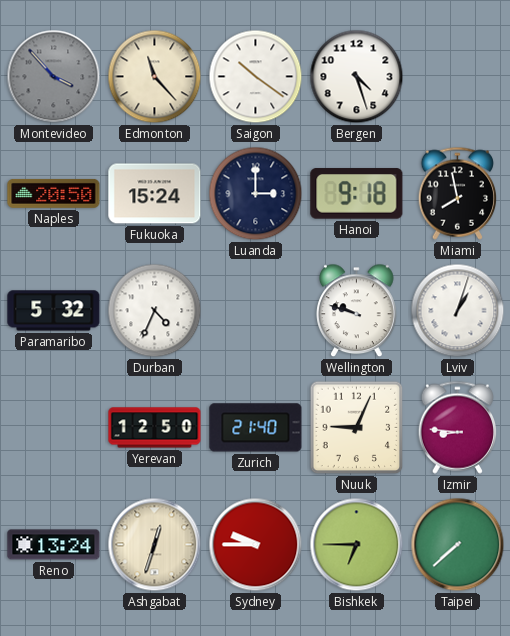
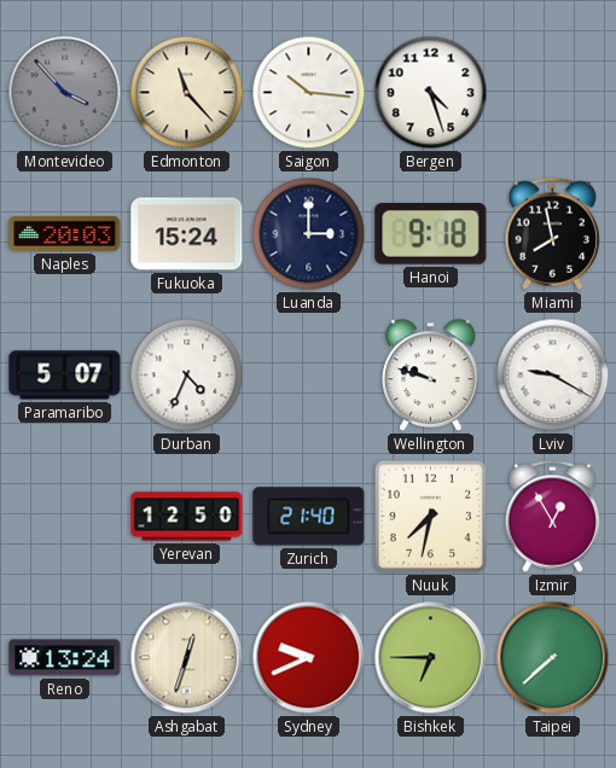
Saigon: 10:21 -> 10:16
Naples: 20:50 -> 20:03
Paramaribo: 5:32 -> 5:07
Lviv: 1:03 -> 9:20
Nuuk: 9:04 -> 7:32
Izmir: 8:46 -> 12:55
Sydney: 9:45 -> 9:41
